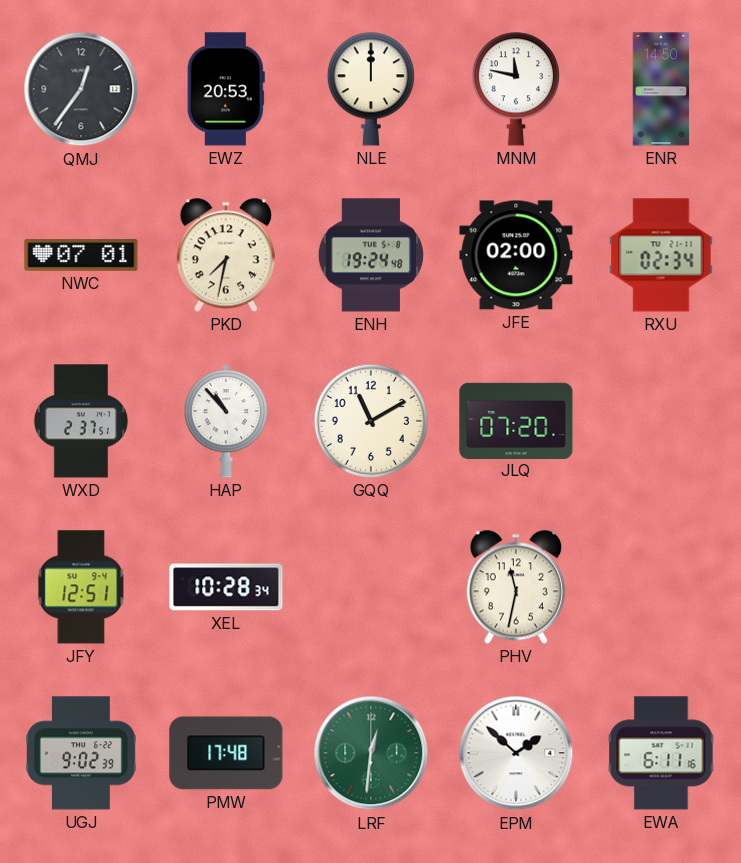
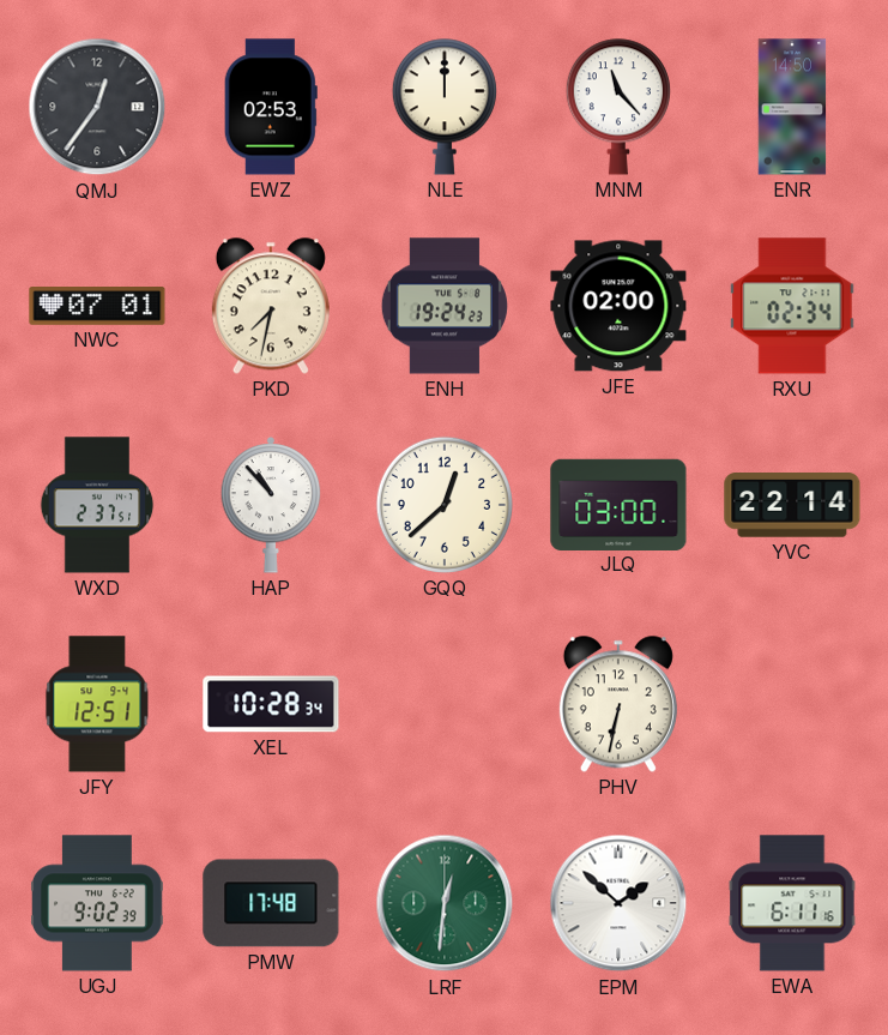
EWZ: 20:53 -> 02:53
MNM: 11:47 -> 11:23
ENH: 19:24:48 -> 19:24:23
GQQ: 11:10 -> 12:38
JLQ: 07:20 -> 03:00
YVC: none -> 22:14
PHV: 11:32 -> 6:32
